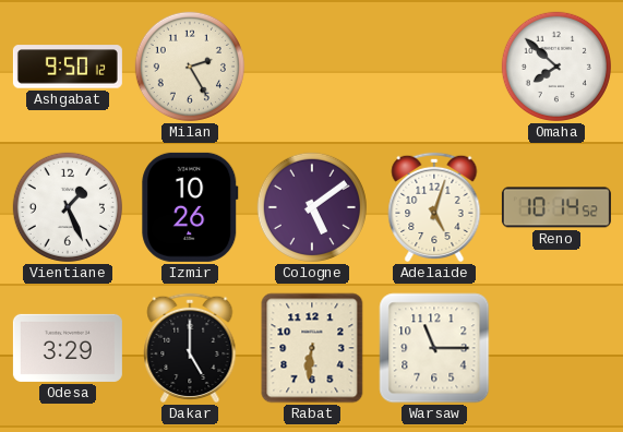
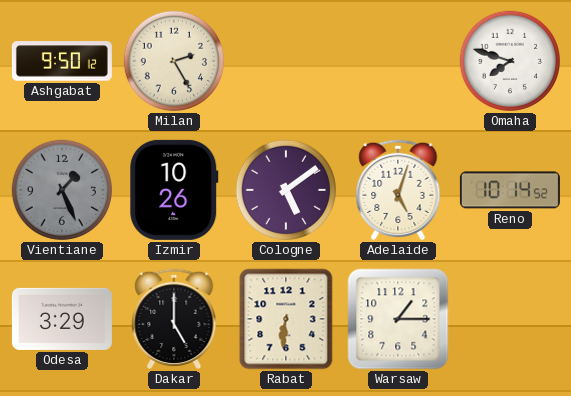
Omaha: 7:52 -> 7:48
Vientiane dial: white -> grey
Warsaw: 11:15 -> 1:15
